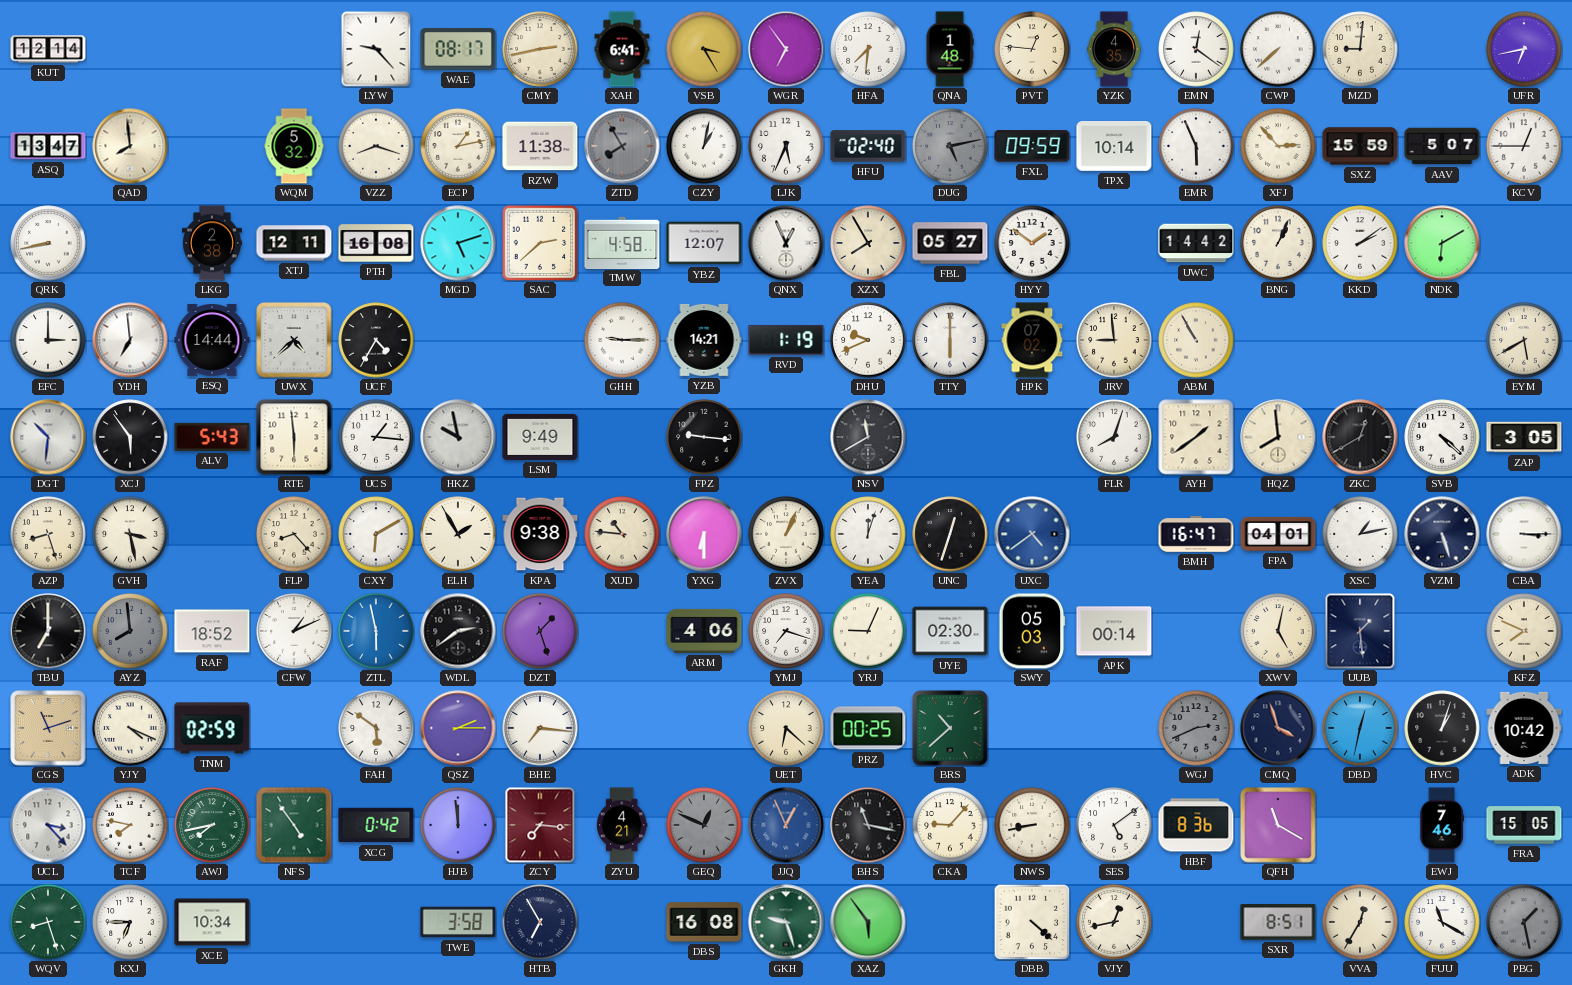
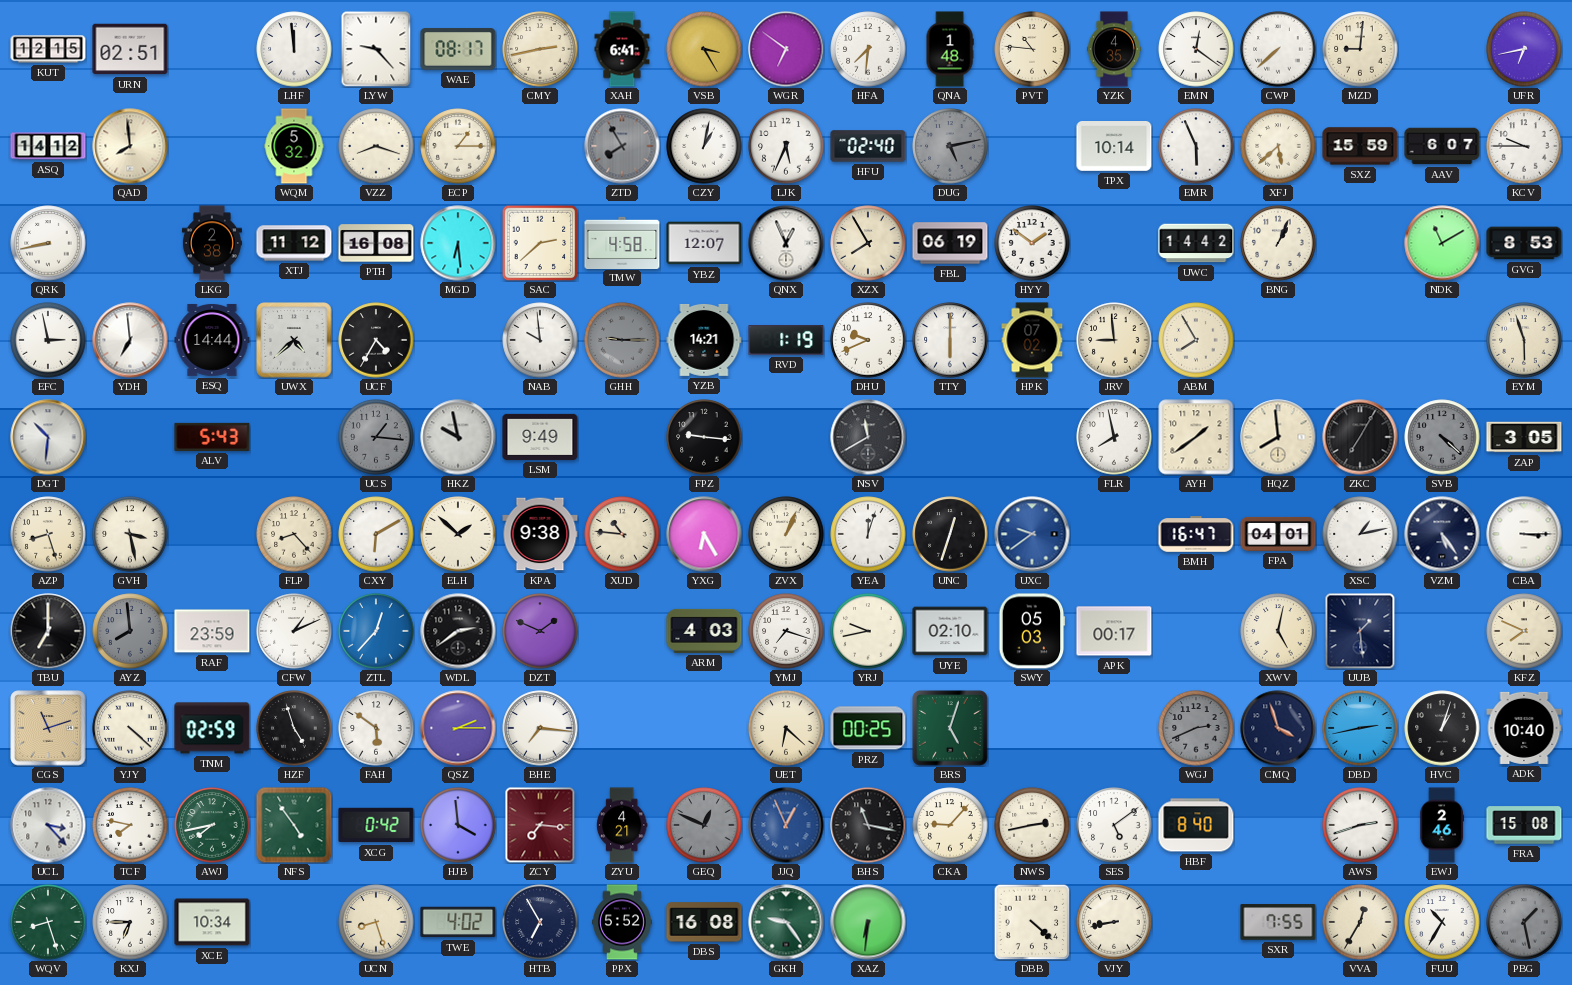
KUT: 12:14 -> 12:15
URN: none -> 02:51
LHF: none -> 11:59
WGR: 6:54 -> 6:51
PVT: 12:46 -> 10:46
ASQ: 13:47 -> 14:12
ECP: 1:13 -> 1:15
RZW: 11:38 -> none
FXL: 09:59 -> none
XFJ: 2:53 -> 5:38
AAV: 5:07 -> 6:07
KCV: 12:45 -> 9:45
XTJ: 12:11 -> 11:12
MGD: 5:12 -> 6:29
FBL: 05:27 -> 06:19
KKD: 2:09 -> none
NDK: 6:10 -> 11:10
GVG: none -> 8:53
EFC: 3:00 -> 2:58
NAB: none -> 9:59
GHH dial: white -> grey
ABM: 10:55 -> 7:55
EYM: 5:40 -> 5:57
XCJ: 5:54 -> none
RTE: 5:59 -> none
UCS dial: white -> grey
FLR: 8:03 -> 7:58
ZKC: 12:40 -> 7:05
SVB dial: white -> grey
ELH: 1:55 -> 1:52
YXG: 6:30 -> 6:25
UXC: 4:39 -> 9:39
VZM: 5:27 -> 5:24
RAF: 18:52 -> 23:59
ZTL: 5:58 -> 12:37
DZT: 1:27 -> 1:49
ARM: 4:06 -> 4:03
YRJ: 9:04 -> 9:43
UYE: 02:30 -> 02:10
APK: 00:14 -> 00:17
YJY: 4:19 -> 4:22
HZF: none -> 4:57
BRS: 10:38 -> 5:03
DBD: 12:32 -> 2:43
ADK: 10:42 -> 10:40
HJB: 11:59 -> 3:59
NWS: 8:43 -> 2:43
HBF: 8:36 -> 8:40
QFH: 11:20 -> none
AWS: none -> 2:42
EWJ: 7:46 -> 2:46
FRA: 15:05 -> 15:08
UCN: none -> 8:27
TWE: 3:58 -> 4:02
PPX: none -> 5:52
GKH: 9:27 -> 9:24
XAZ: 5:54 -> 6:31
VJY: 12:43 -> 8:43
SXR: 8:51 -> 7:55
FUU: 11:20 -> 10:35
